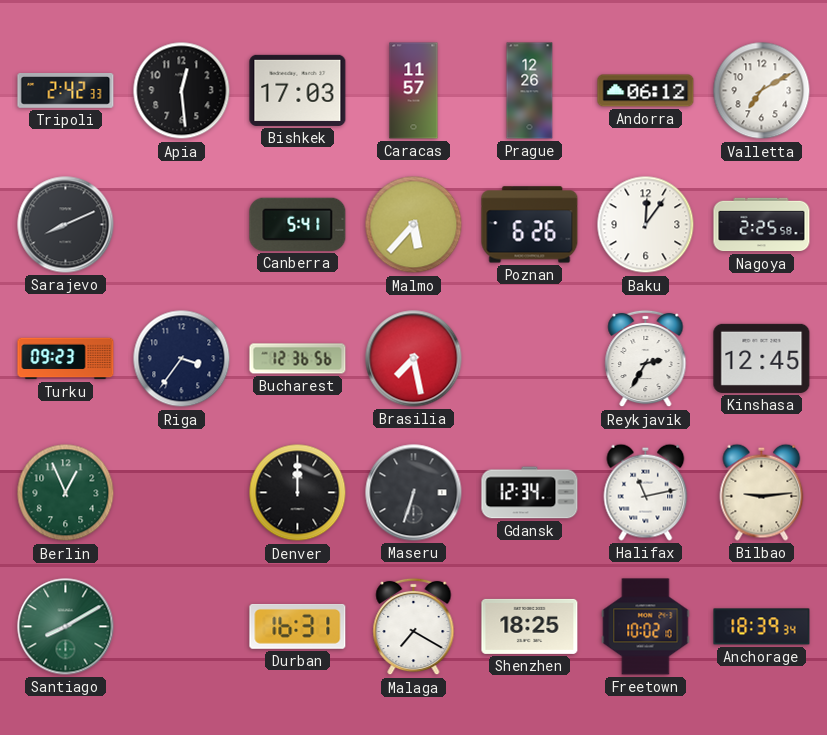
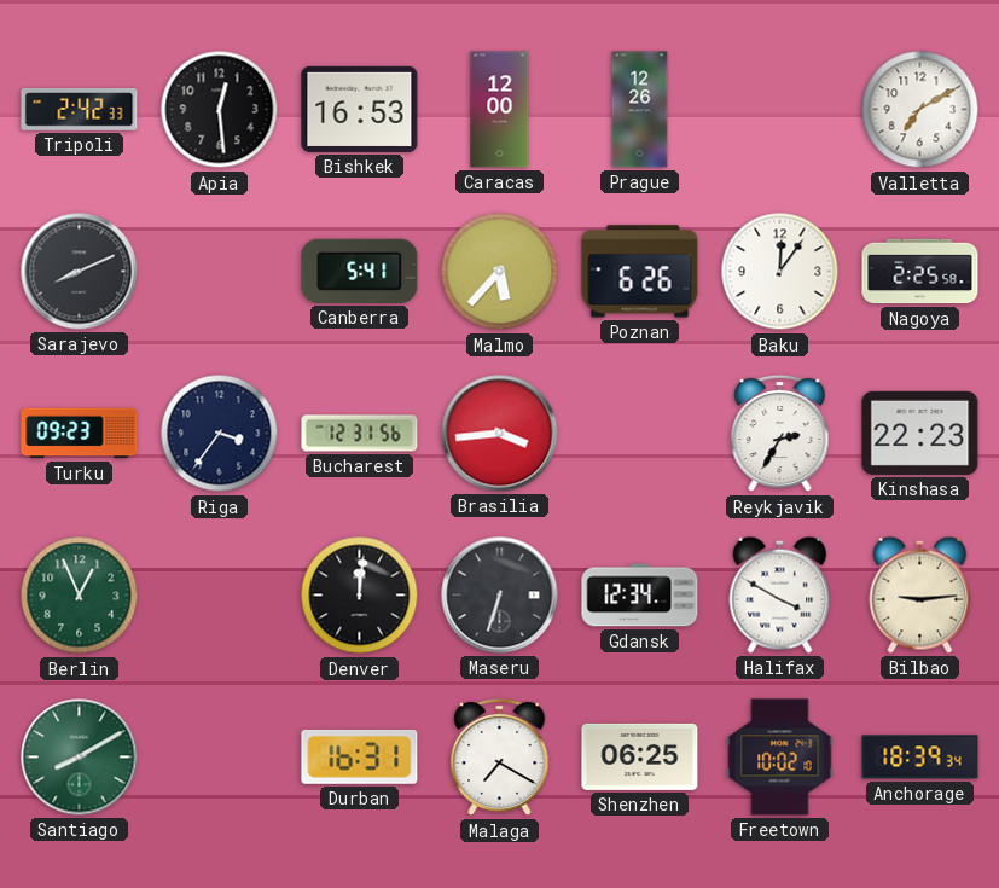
Bishkek: 17:03 -> 16:53
Caracas: 11:57 -> 12:00
Andorra: 06:12 -> none
Bucharest: 12:36 -> 12:31
Brasilia: 7:28 -> 3:44
Kinshasa: 12:45 -> 22:23
Denver: 12:00 -> 12:01
Halifax: 11:13 -> 3:50
Shenzhen: 18:25 -> 06:25
